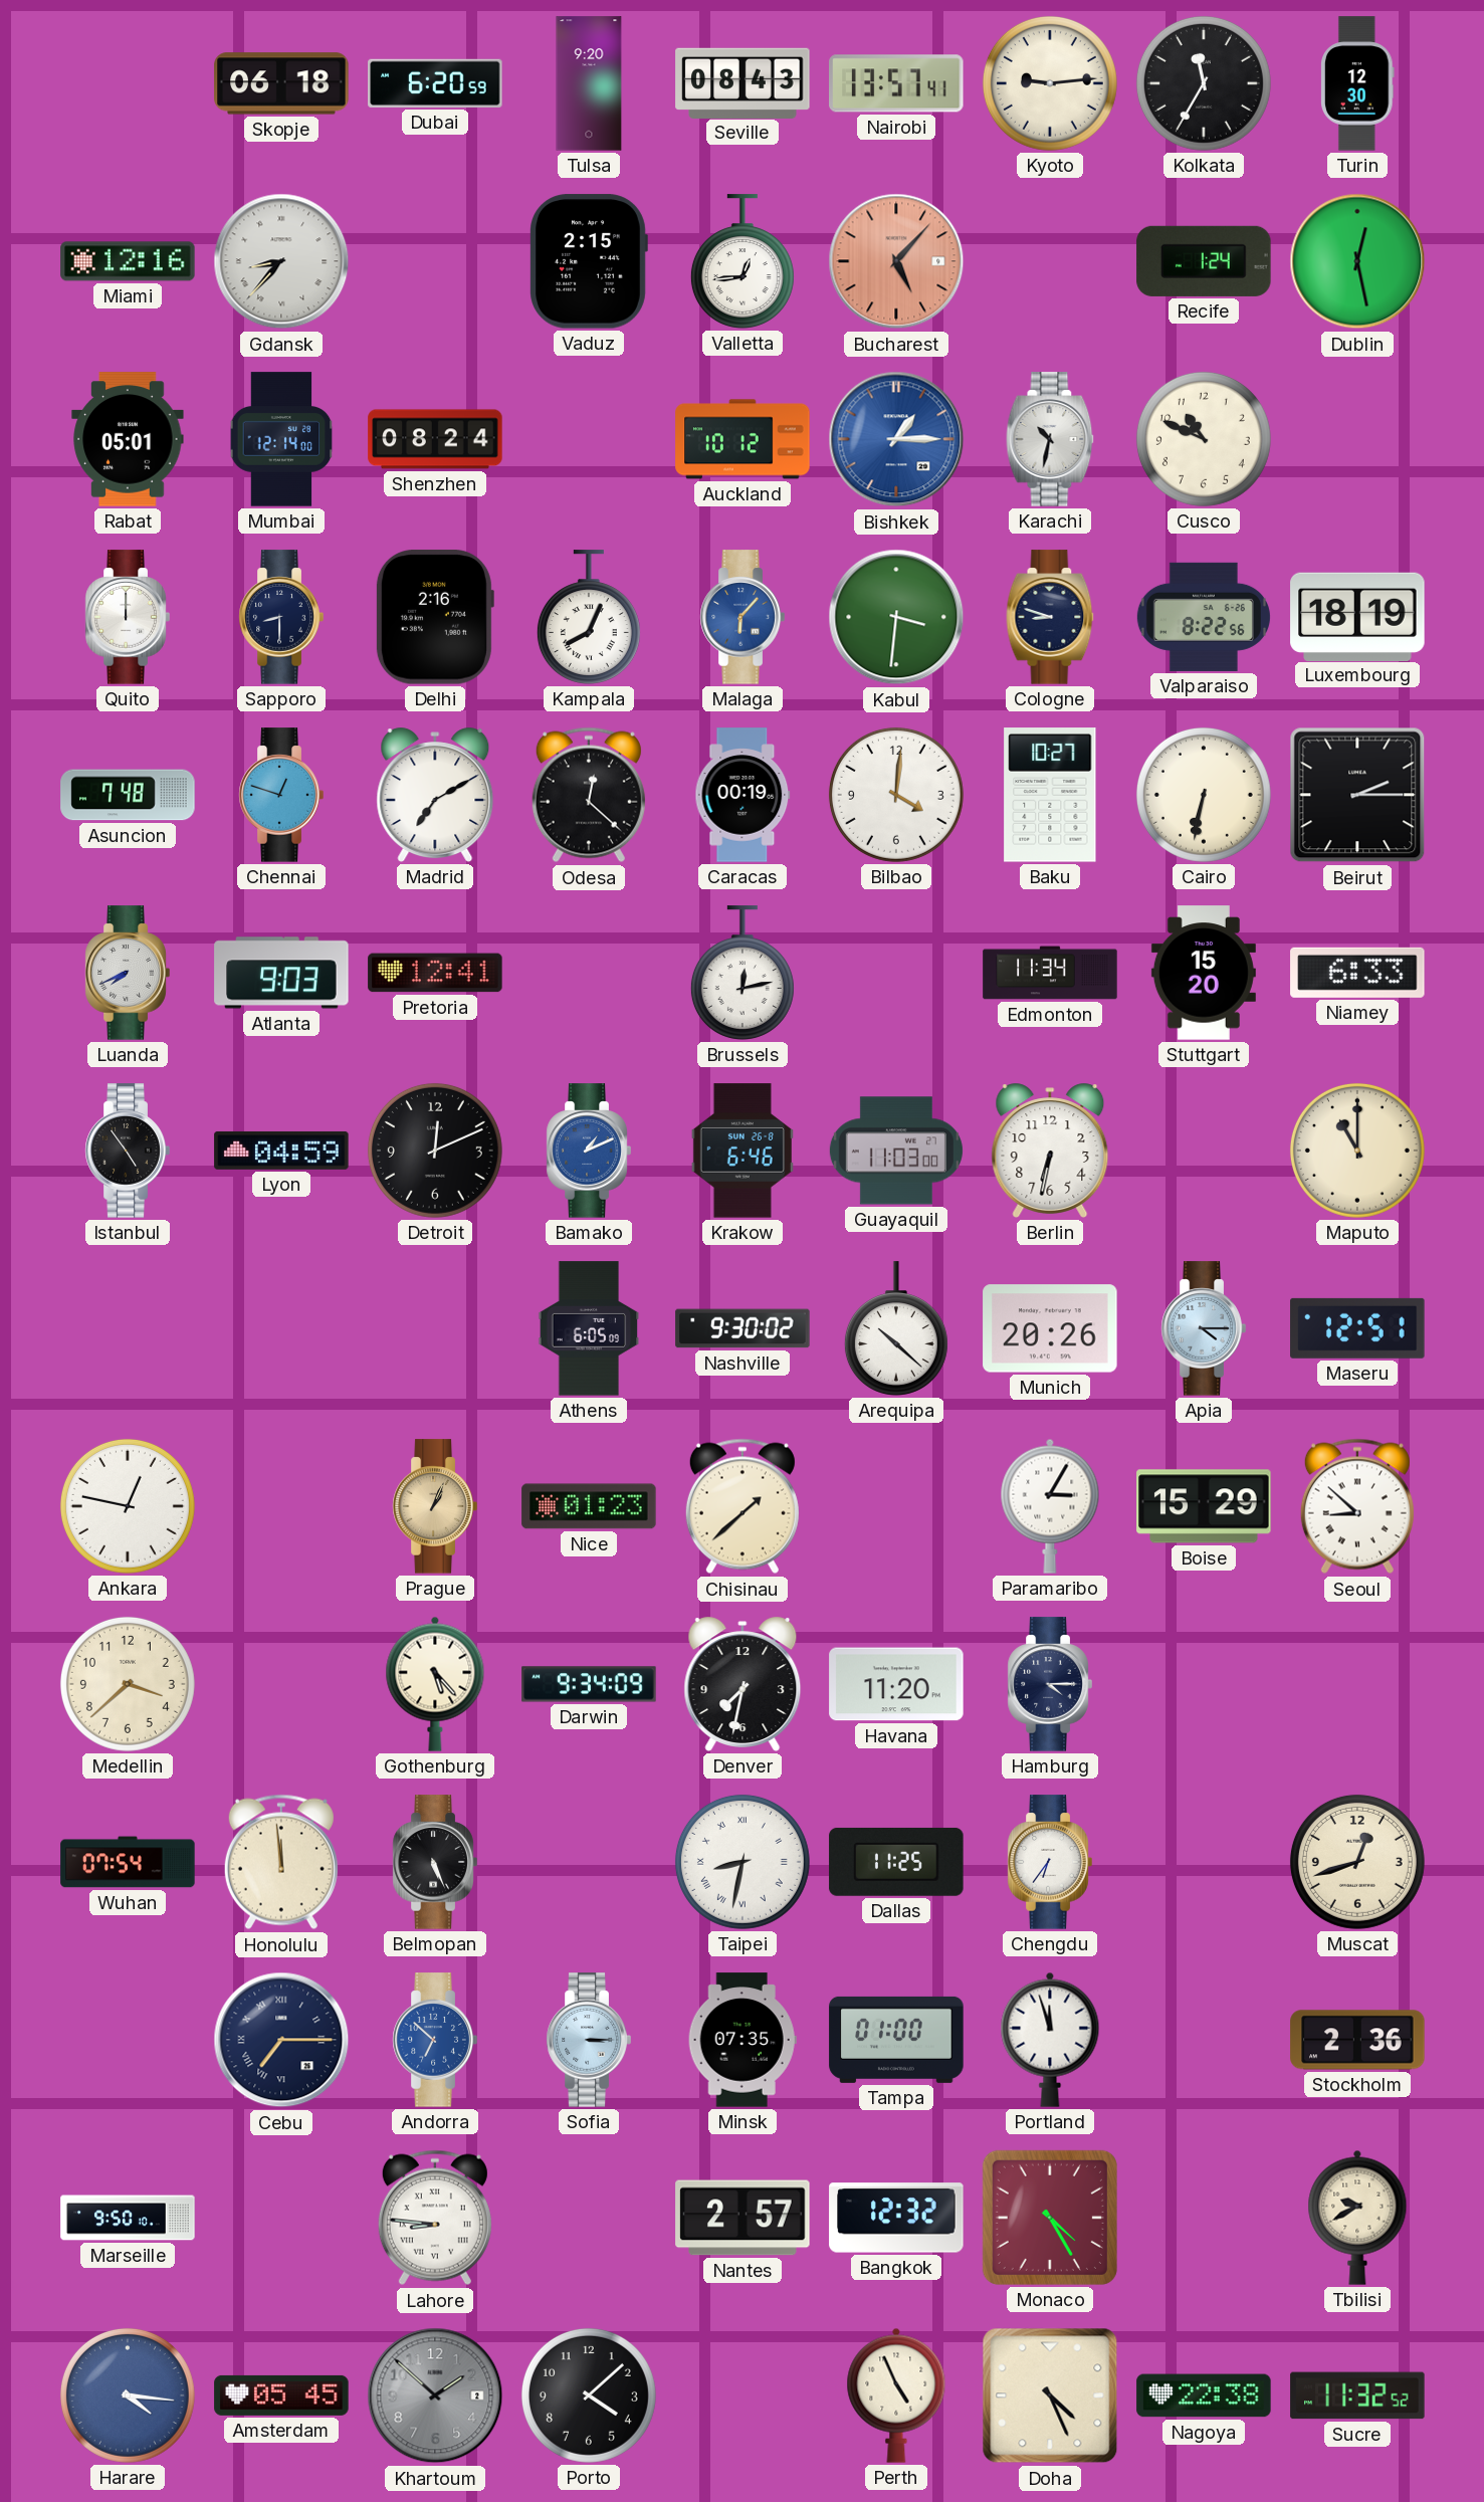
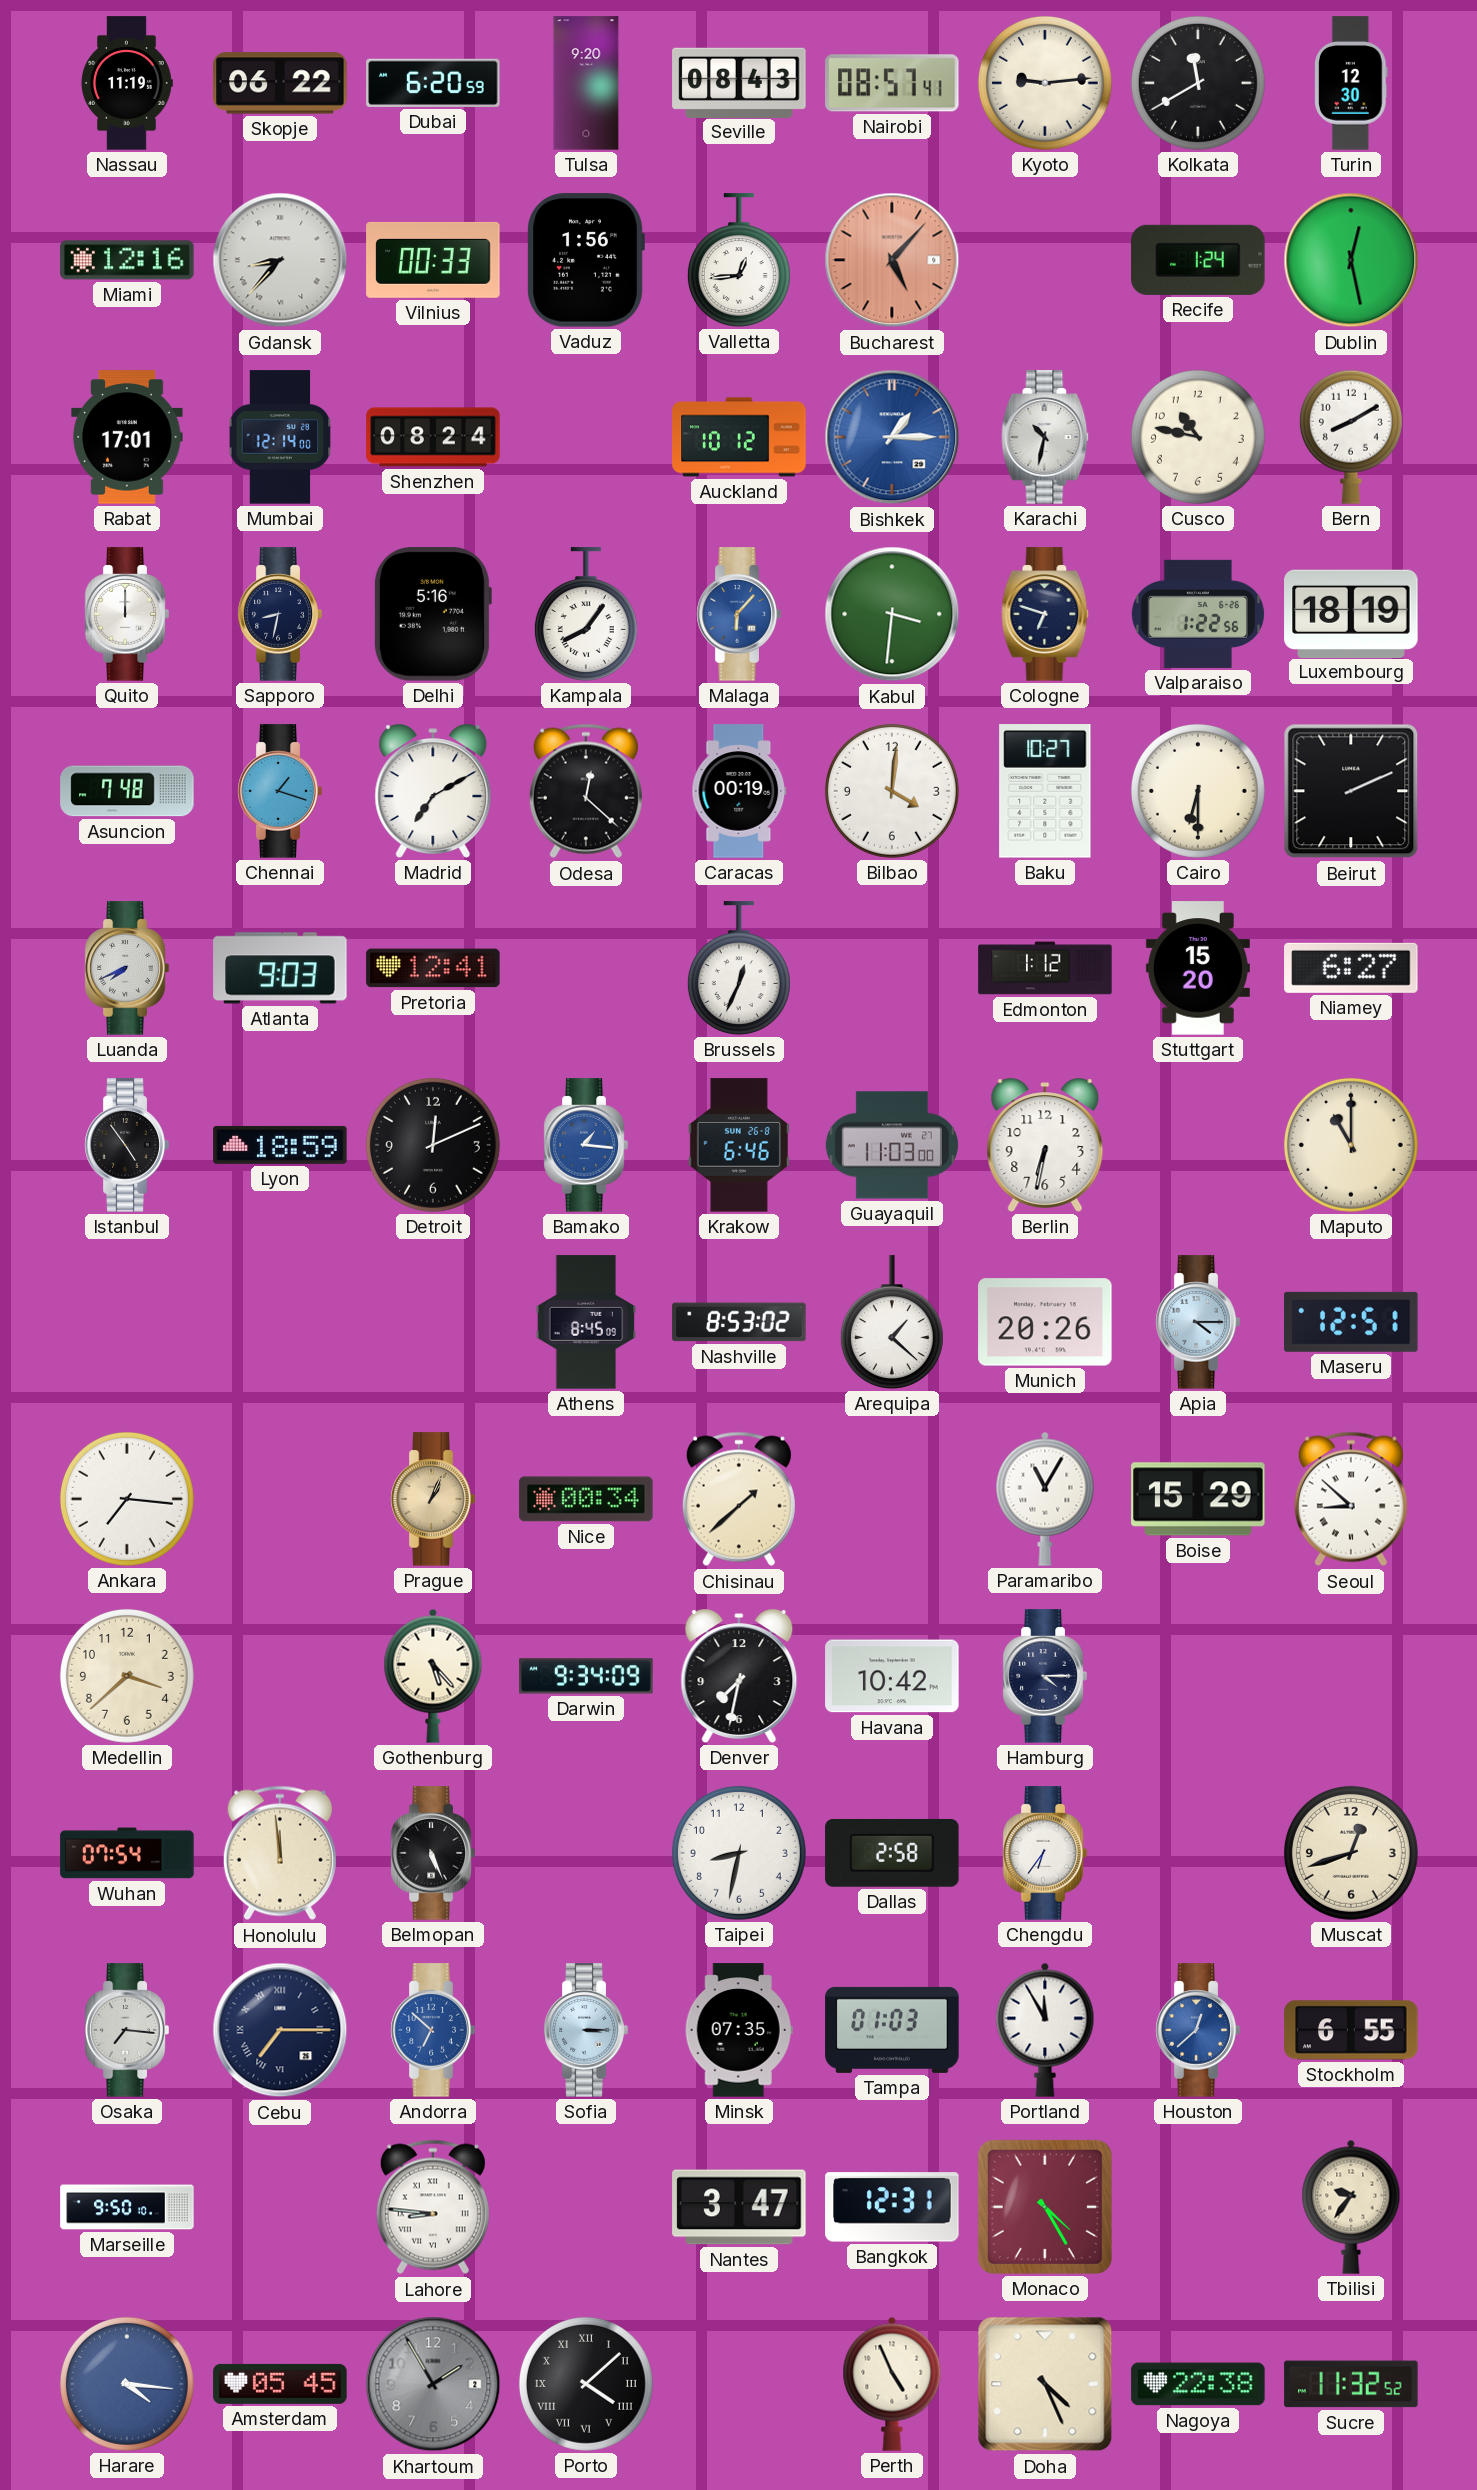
Nassau: none -> 11:19
Skopje: 06:18 -> 06:22
Nairobi: 13:57 -> 08:57
Kolkata: 11:35 -> 11:40
Vilnius: none -> 00:33
Vaduz: 2:15 -> 1:56
Rabat: 05:01 -> 17:01
Cusco: 10:49 -> 10:47
Bern: none -> 8:10
Sapporo: 8:30 -> 8:32
Delhi: 2:16 -> 5:16
Kampala: 8:04 -> 8:06
Cologne: 8:48 -> 6:48
Valparaiso: 8:22 -> 1:22
Chennai: 12:48 -> 1:18
Cairo: 6:32 -> 6:30
Beirut: 2:15 -> 2:11
Brussels: 12:13 -> 12:34
Edmonton: 11:34 -> 1:12
Niamey: 6:33 -> 6:27
Lyon: 04:59 -> 18:59
Bamako: 1:11 -> 1:16
Athens: 6:05 -> 8:45
Nashville: 9:30 -> 8:53
Arequipa: 10:22 -> 1:22
Ankara: 12:47 -> 7:16
Nice: 01:23 -> 00:34
Paramaribo: 3:05 -> 11:05
Havana: 11:20 -> 10:42
Taipei numerals: Roman -> Arabic
Dallas: 11:25 -> 2:58
Osaka: none -> 7:16
Tampa: 01:00 -> 01:03
Portland: 11:57 -> 11:55
Houston: none -> 12:38
Stockholm: 2:36 -> 6:55
Nantes: 2:57 -> 3:47
Bangkok: 12:32 -> 12:31
Tbilisi: 9:40 -> 9:36
Khartoum: 1:52 -> 1:55
Porto numerals: Arabic -> Roman
